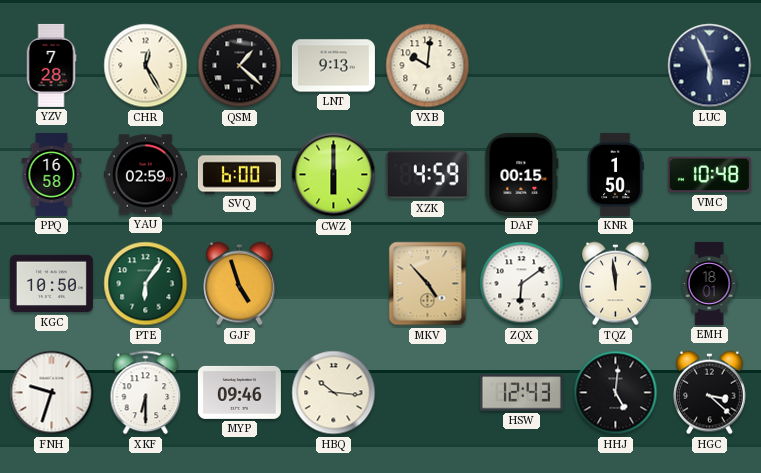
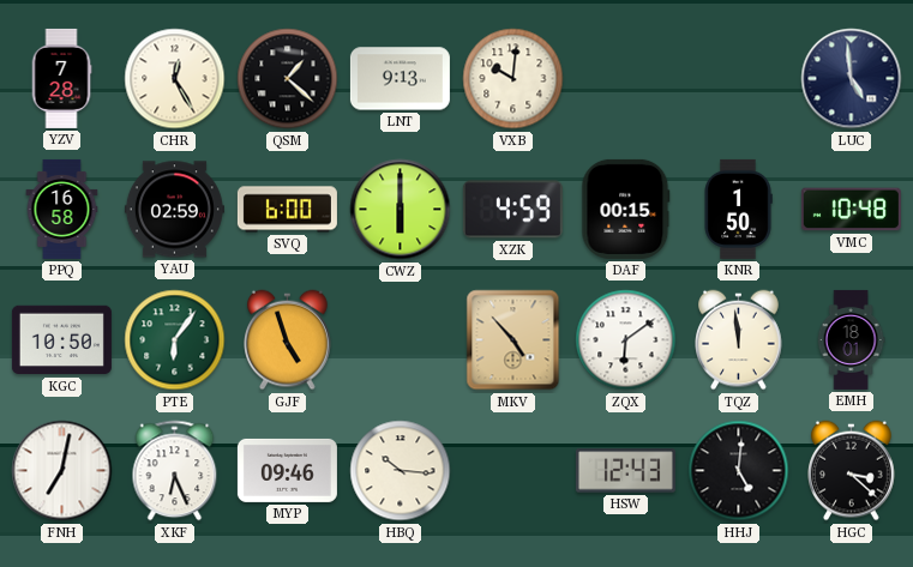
LUC: 5:56 -> 4:59
FNH: 9:33 -> 7:02
XKF: 6:30 -> 6:26
